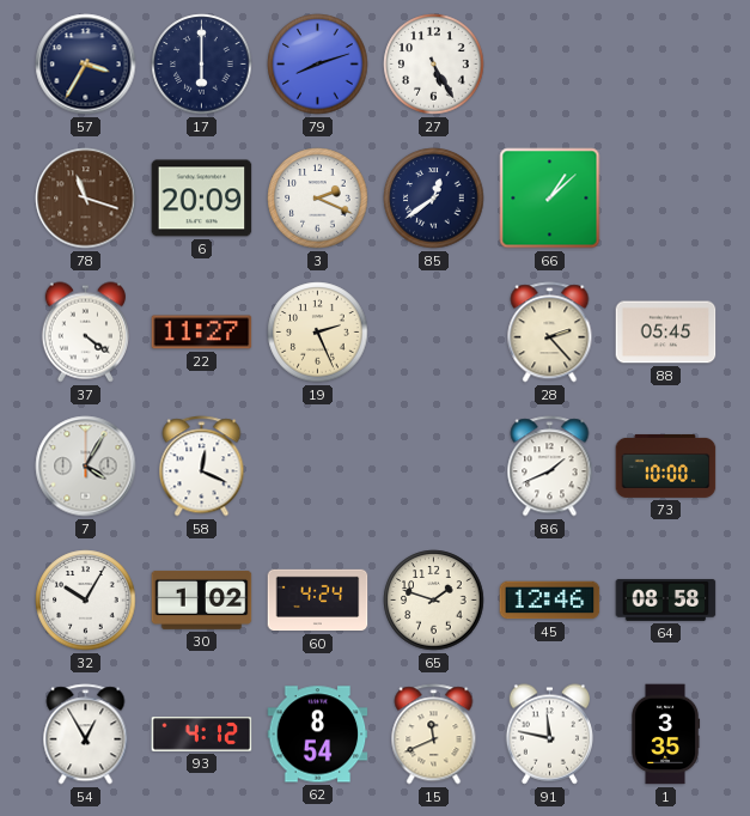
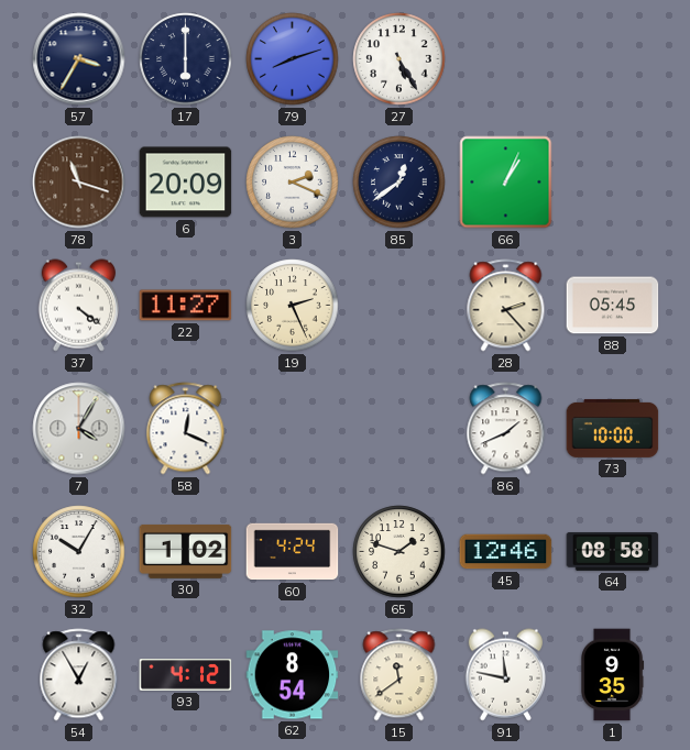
66: 1:08 -> 1:04
15: 11:41 -> 11:39
1: 3:35 -> 9:35
